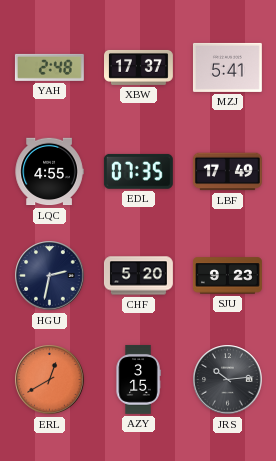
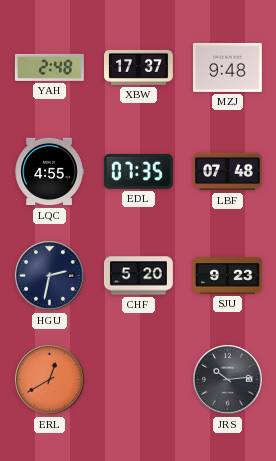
MZJ: 5:41 -> 9:48
LBF: 17:49 -> 07:48
AZY: 3:15 -> none
